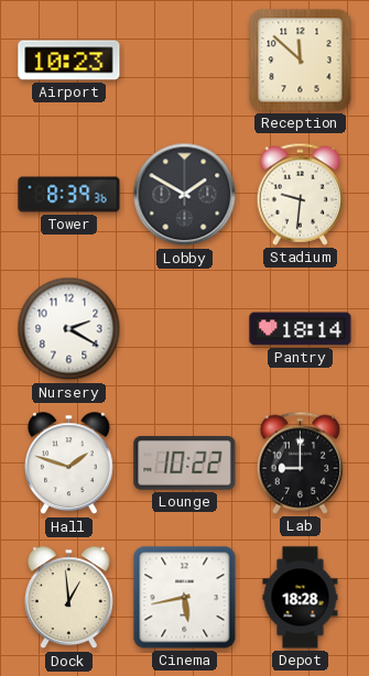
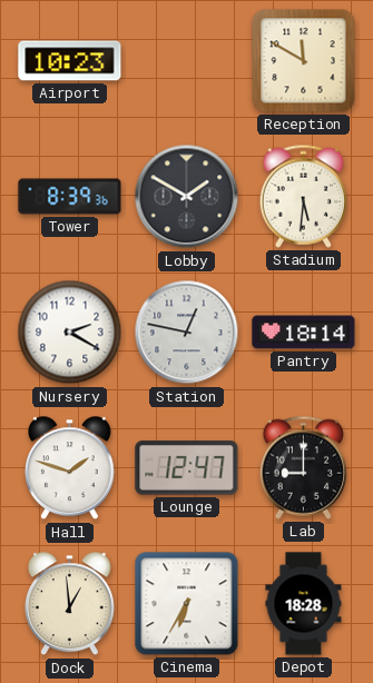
Reception: 11:52 -> 11:50
Stadium: 9:31 -> 5:31
Station: none -> 12:47
Lounge: 10:22 -> 12:47
Cinema: 5:43 -> 6:35
